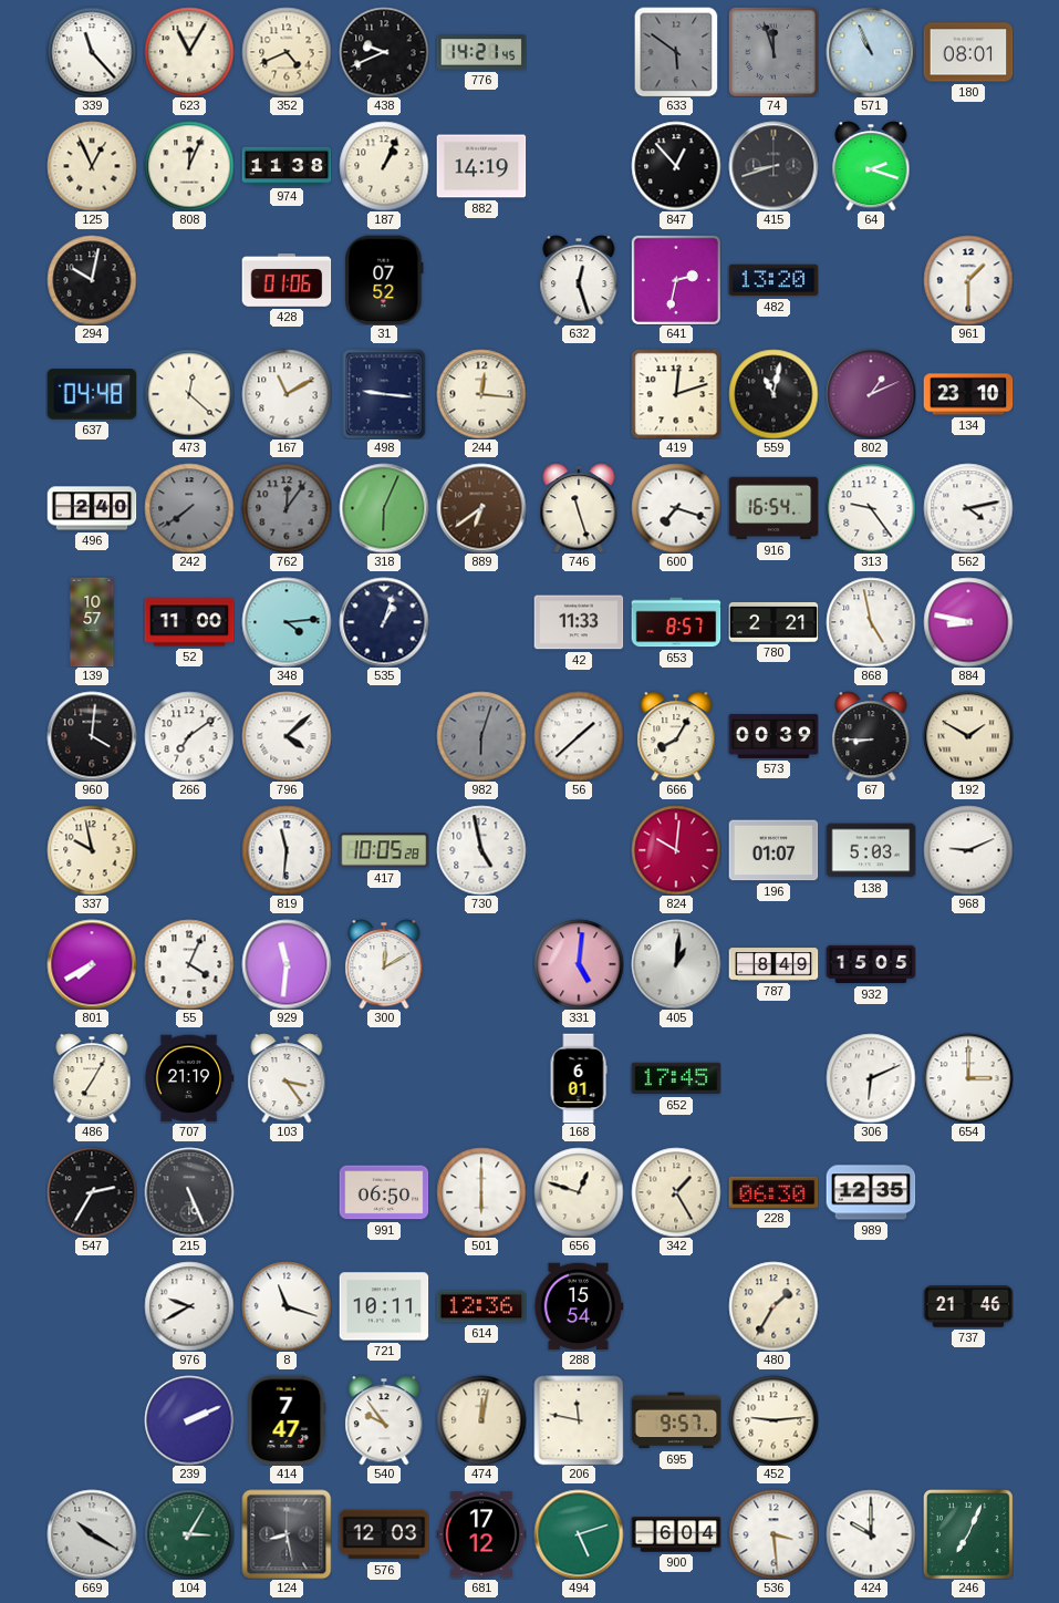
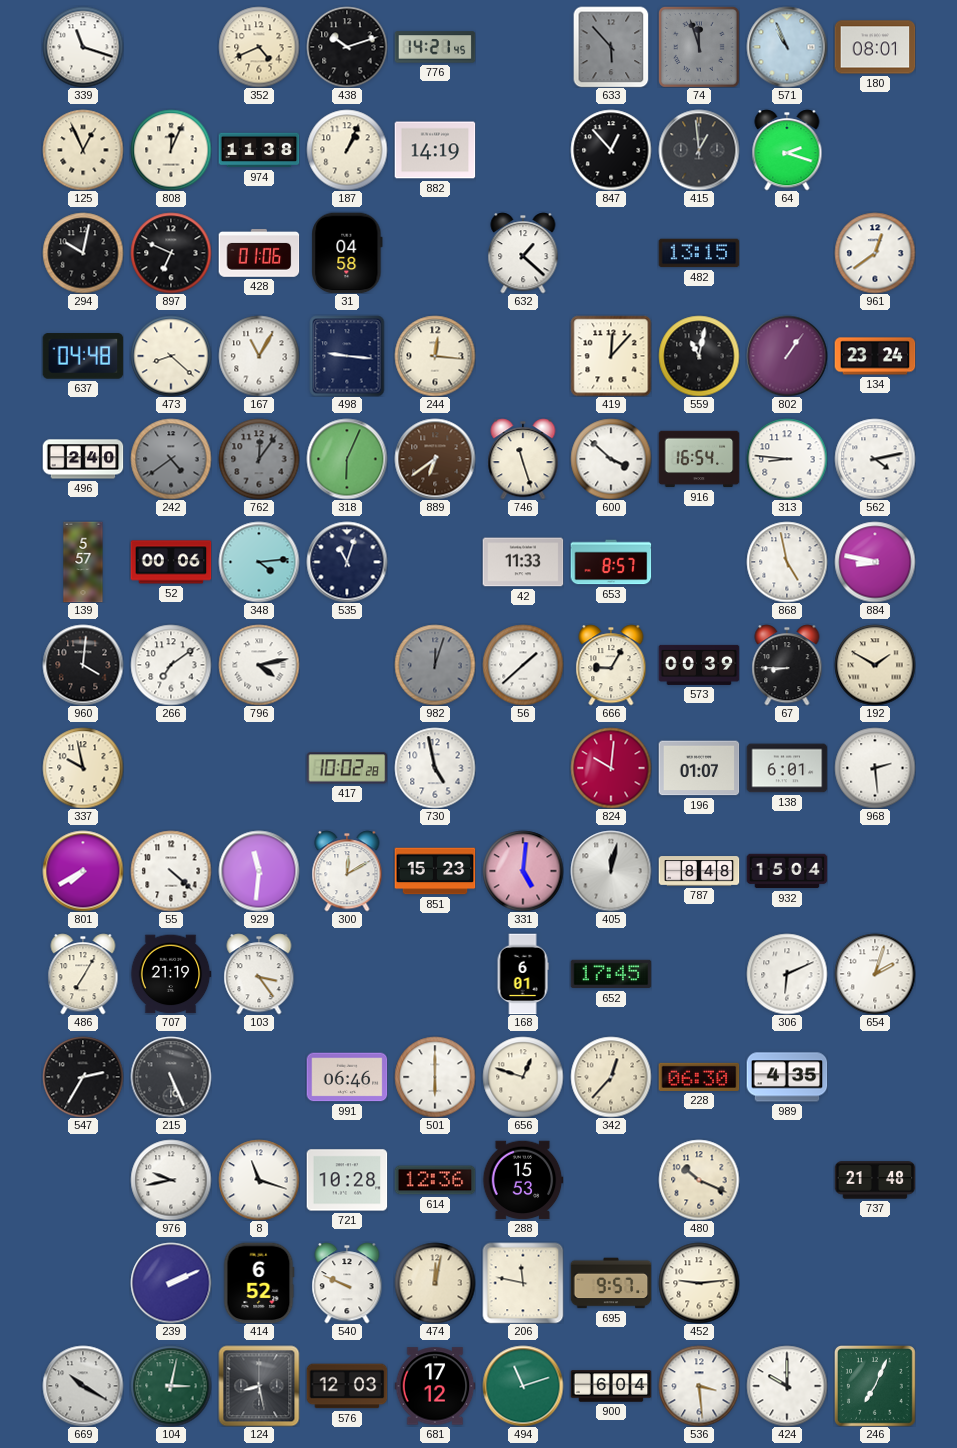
339: 11:23 -> 11:18
623: 11:05 -> none
438: 9:41 -> 10:12
633: 5:51 -> 5:53
415: 8:42 -> 12:59
897: none -> 6:49
31: 07:52 -> 04:58
632: 12:27 -> 1:22
641: 2:32 -> none
482: 13:20 -> 13:15
961: 1:30 -> 12:39
473: 12:22 -> 8:22
167: 11:10 -> 11:05
419: 12:12 -> 12:07
802: 1:11 -> 1:06
134: 23:10 -> 23:24
242: 7:39 -> 4:39
600: 7:18 -> 3:52
313: 9:24 -> 8:46
139: 10:57 -> 5:57
52: 11:00 -> 00:06
535: 1:03 -> 11:03
780: 2:21 -> none
796: 4:08 -> 4:13
982: 6:03 -> 12:03
666: 8:05 -> 9:05
819: 11:31 -> none
417: 10:05 -> 10:02
138: 5:03 -> 6:01
968: 9:11 -> 2:29
55: 4:04 -> 4:22
851: none -> 15:23
405: 1:01 -> 12:02
787: 8:49 -> 8:48
932: 15:05 -> 15:04
654: 3:00 -> 2:03
991: 06:50 -> 06:46
342: 1:25 -> 12:37
989: 12:35 -> 4:35
976: 9:40 -> 9:43
721: 10:11 -> 10:28
288: 15:54 -> 15:53
480: 1:35 -> 10:19
737: 21:46 -> 21:48
414: 7:47 -> 6:52
540: 9:54 -> 9:49
104: 3:05 -> 3:02
494: 5:12 -> 11:12
